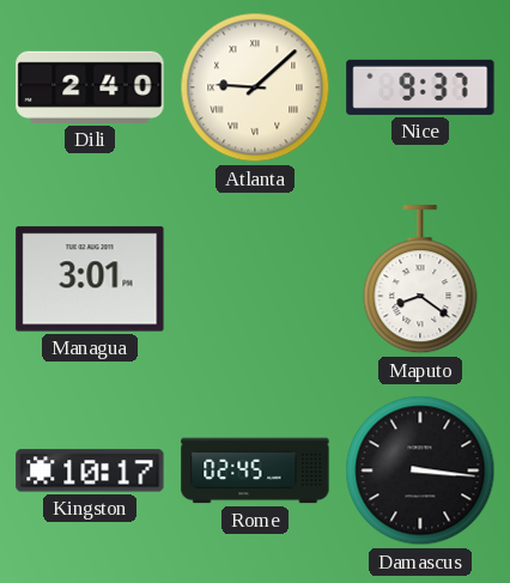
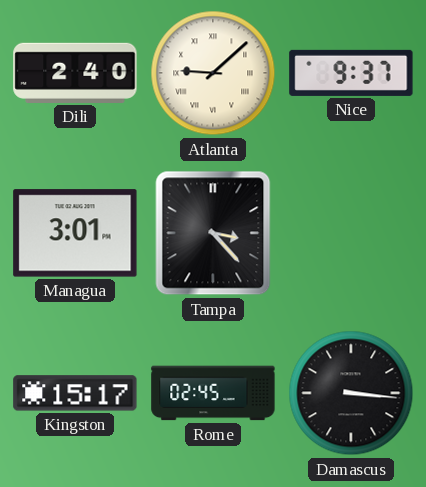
Tampa: none -> 3:23
Maputo: 8:21 -> none
Kingston: 10:17 -> 15:17
